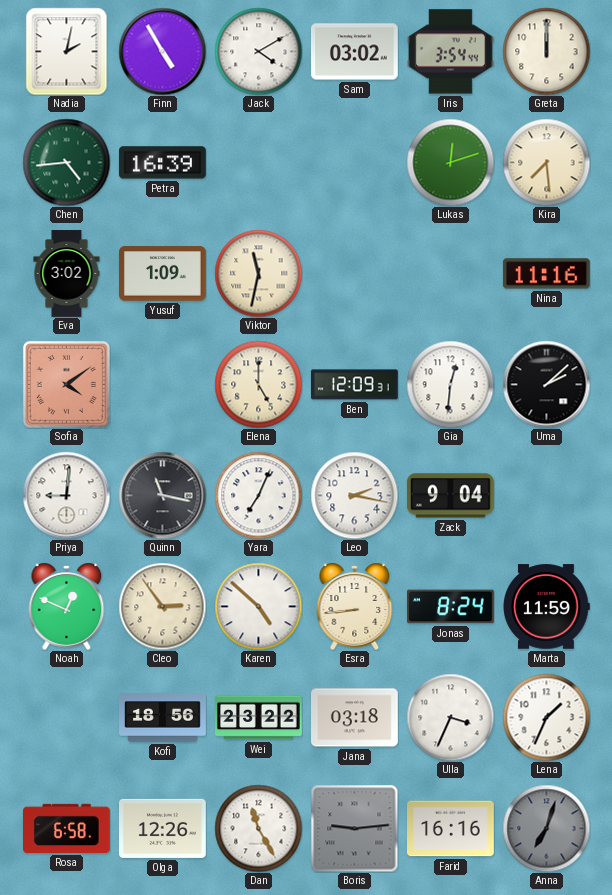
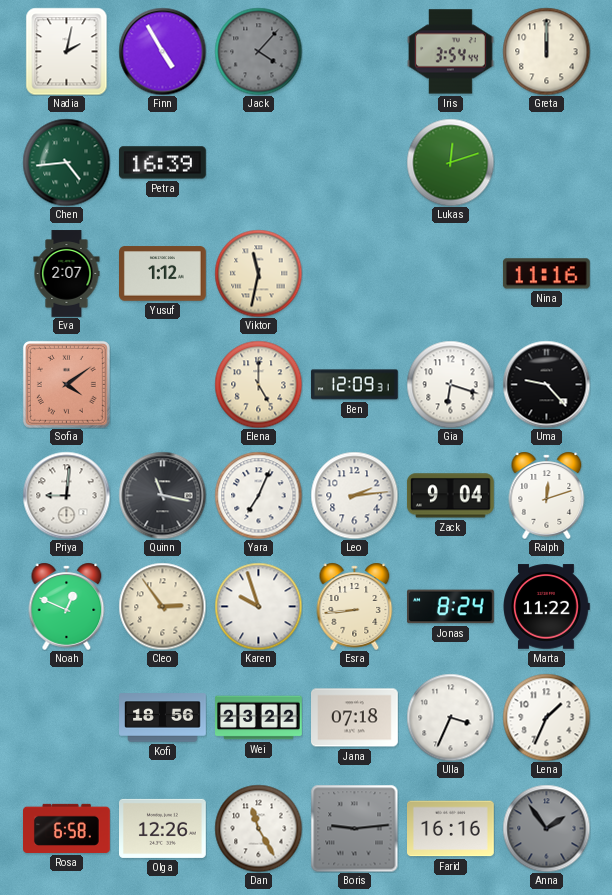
Jack: 4:10 -> 4:07
Jack dial: white -> grey
Sam: 03:02 -> none
Kira: 7:29 -> none
Eva: 3:02 -> 2:07
Yusuf: 1:09 -> 1:12
Gia: 12:31 -> 6:18
Uma: 2:08 -> 9:23
Leo: 2:17 -> 2:14
Ralph: none -> 12:12
Karen: 4:52 -> 9:57
Marta: 11:59 -> 11:22
Jana: 03:18 -> 07:18
Anna: 7:03 -> 1:54
